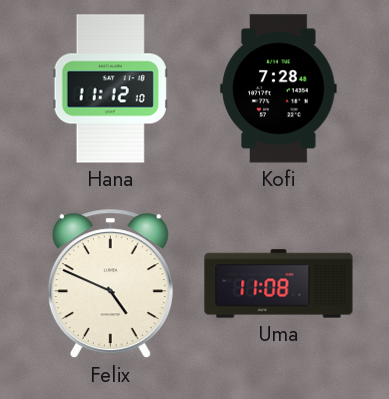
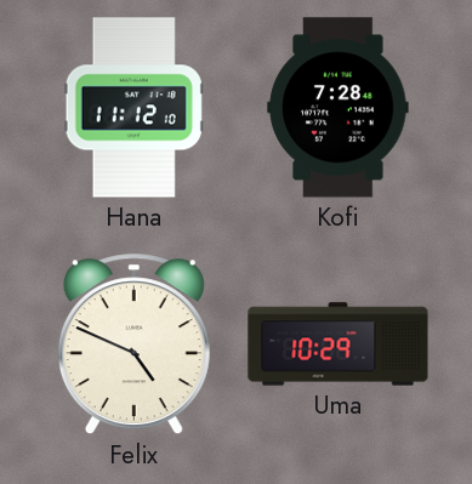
Uma: 11:08 -> 10:29
